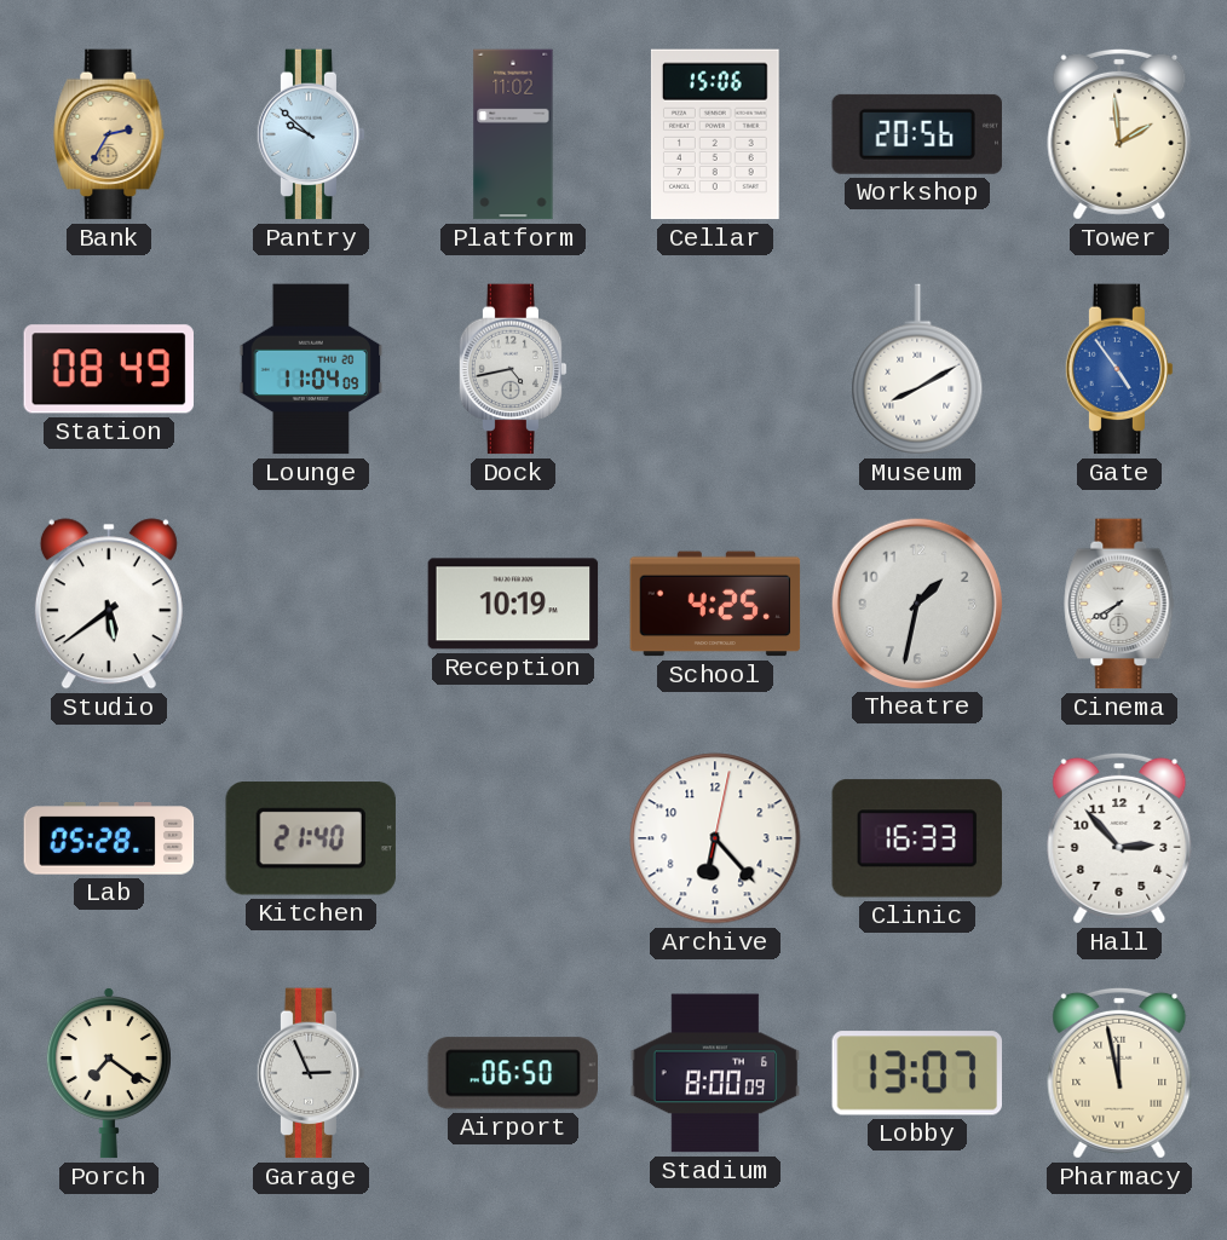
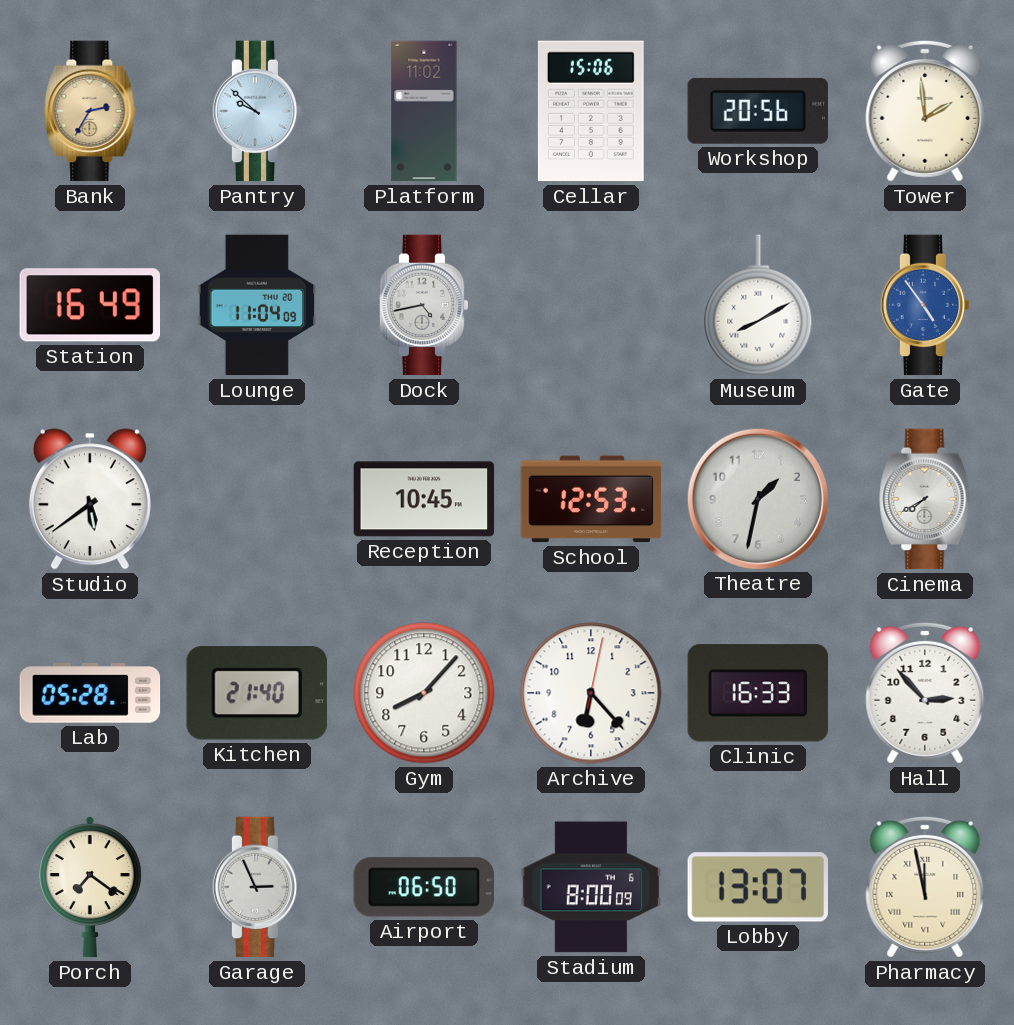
Station: 08:49 -> 16:49
Reception: 10:19 -> 10:45
School: 4:25 -> 12:53
Gym: none -> 8:07
